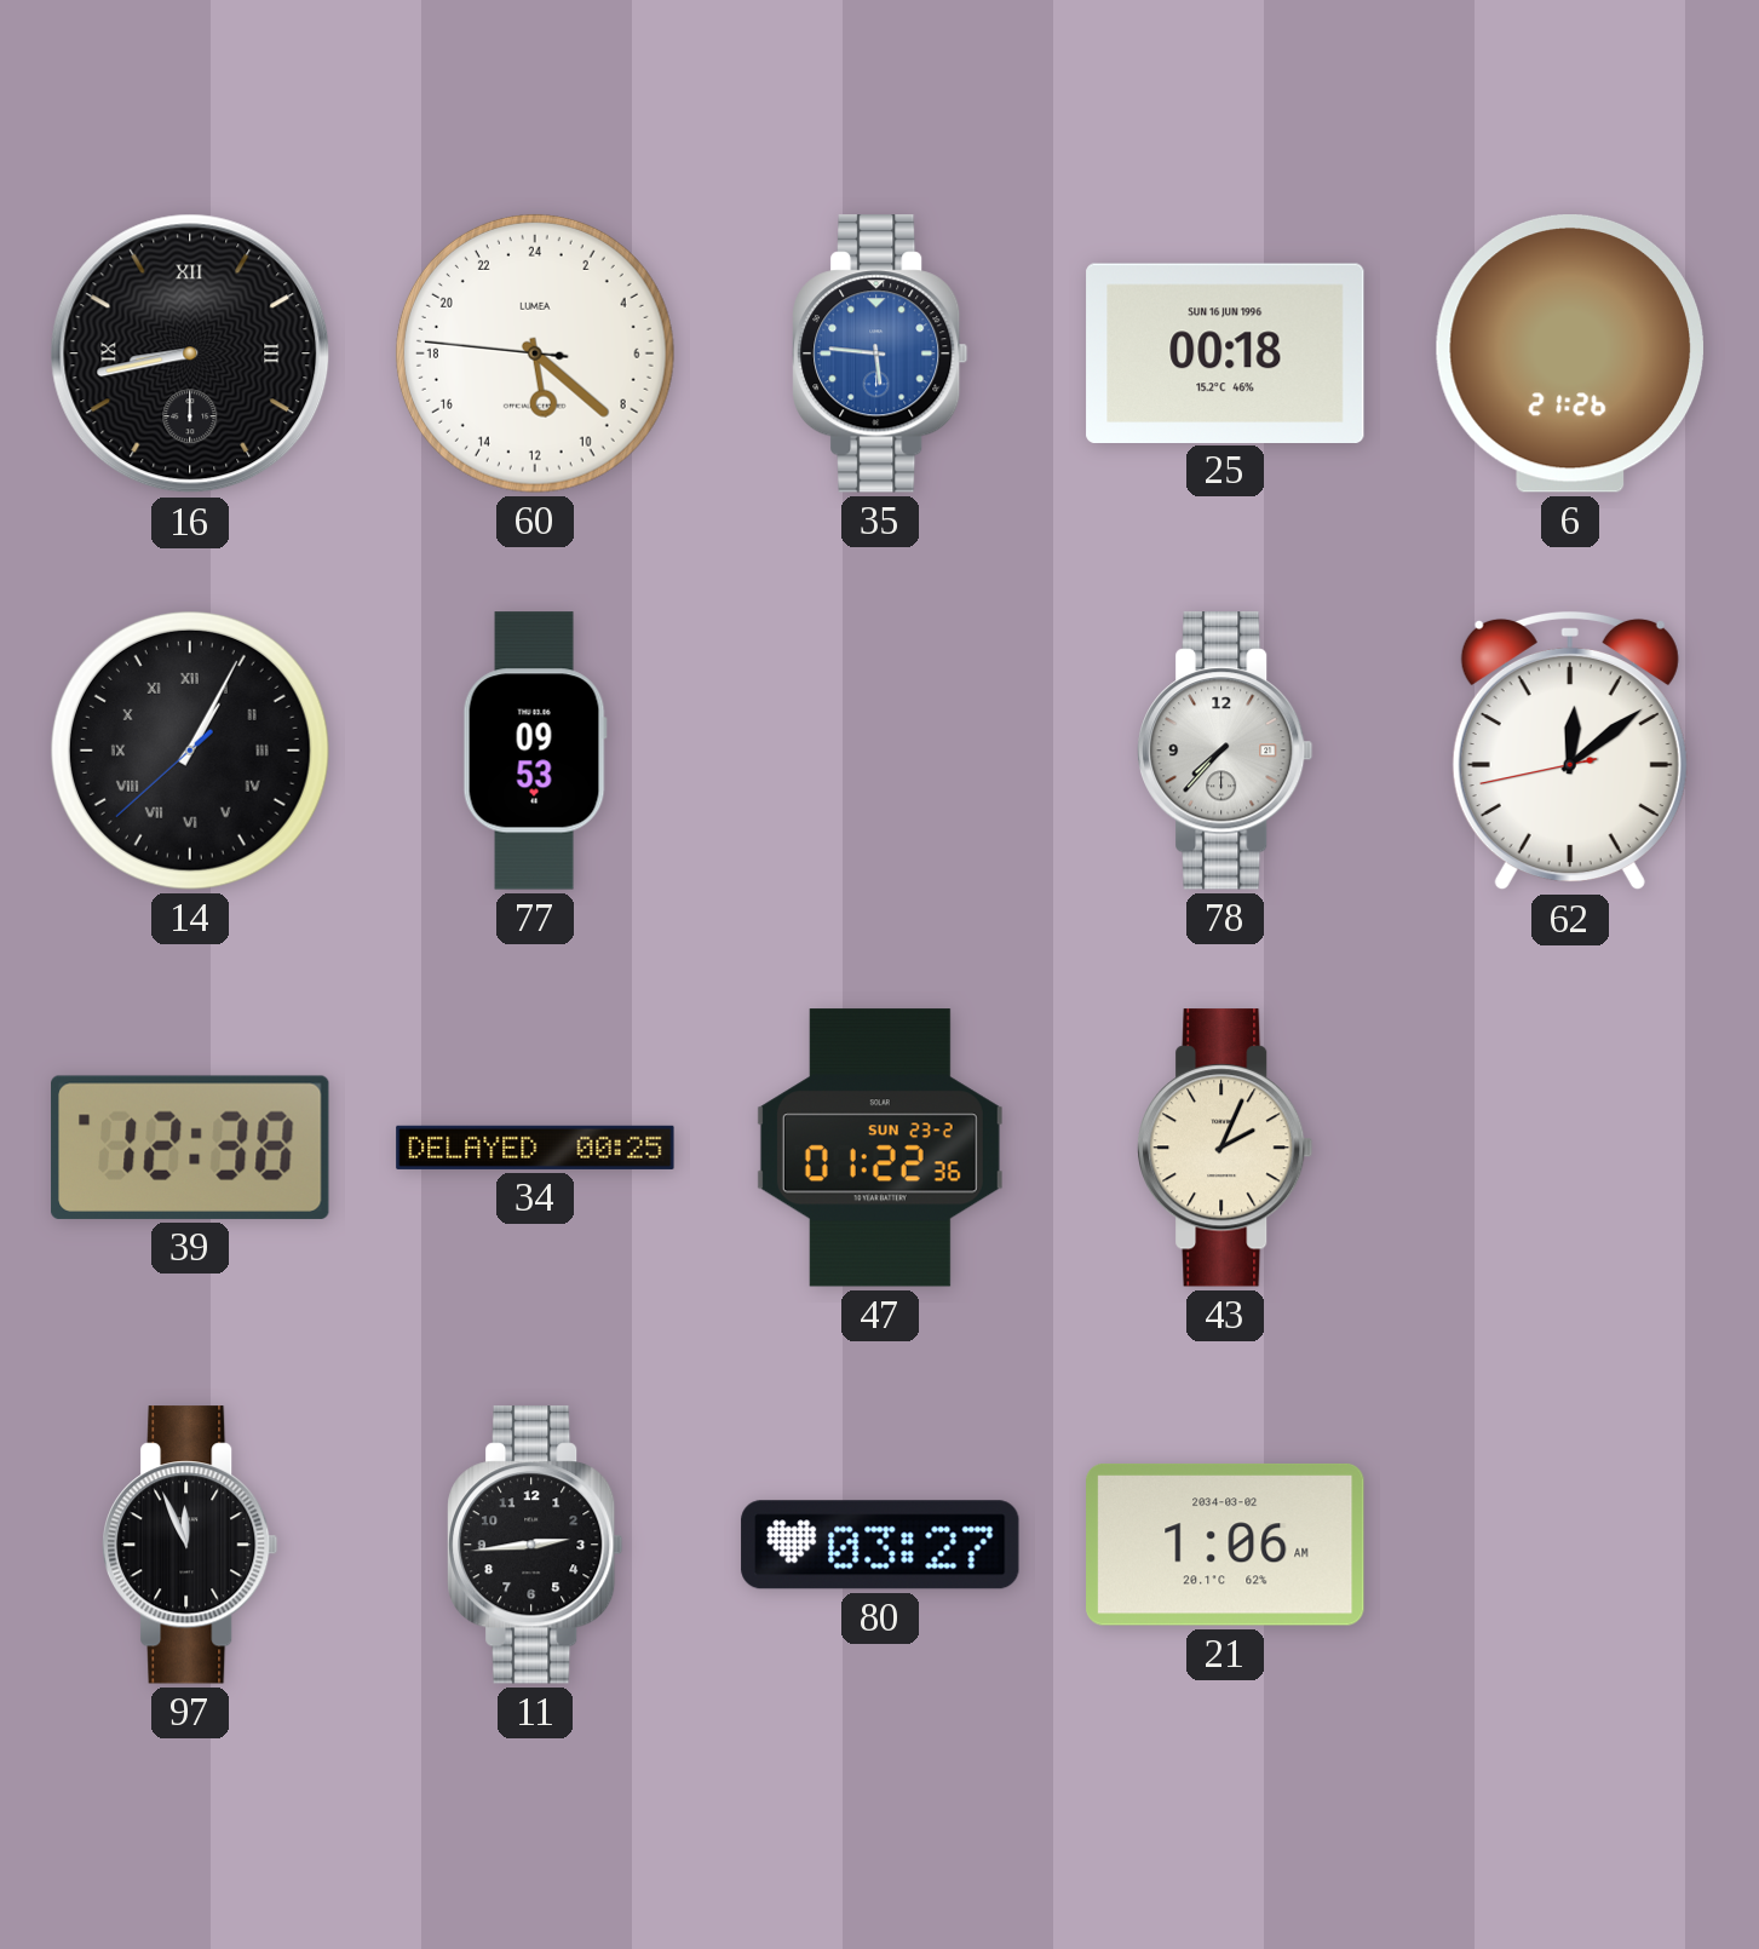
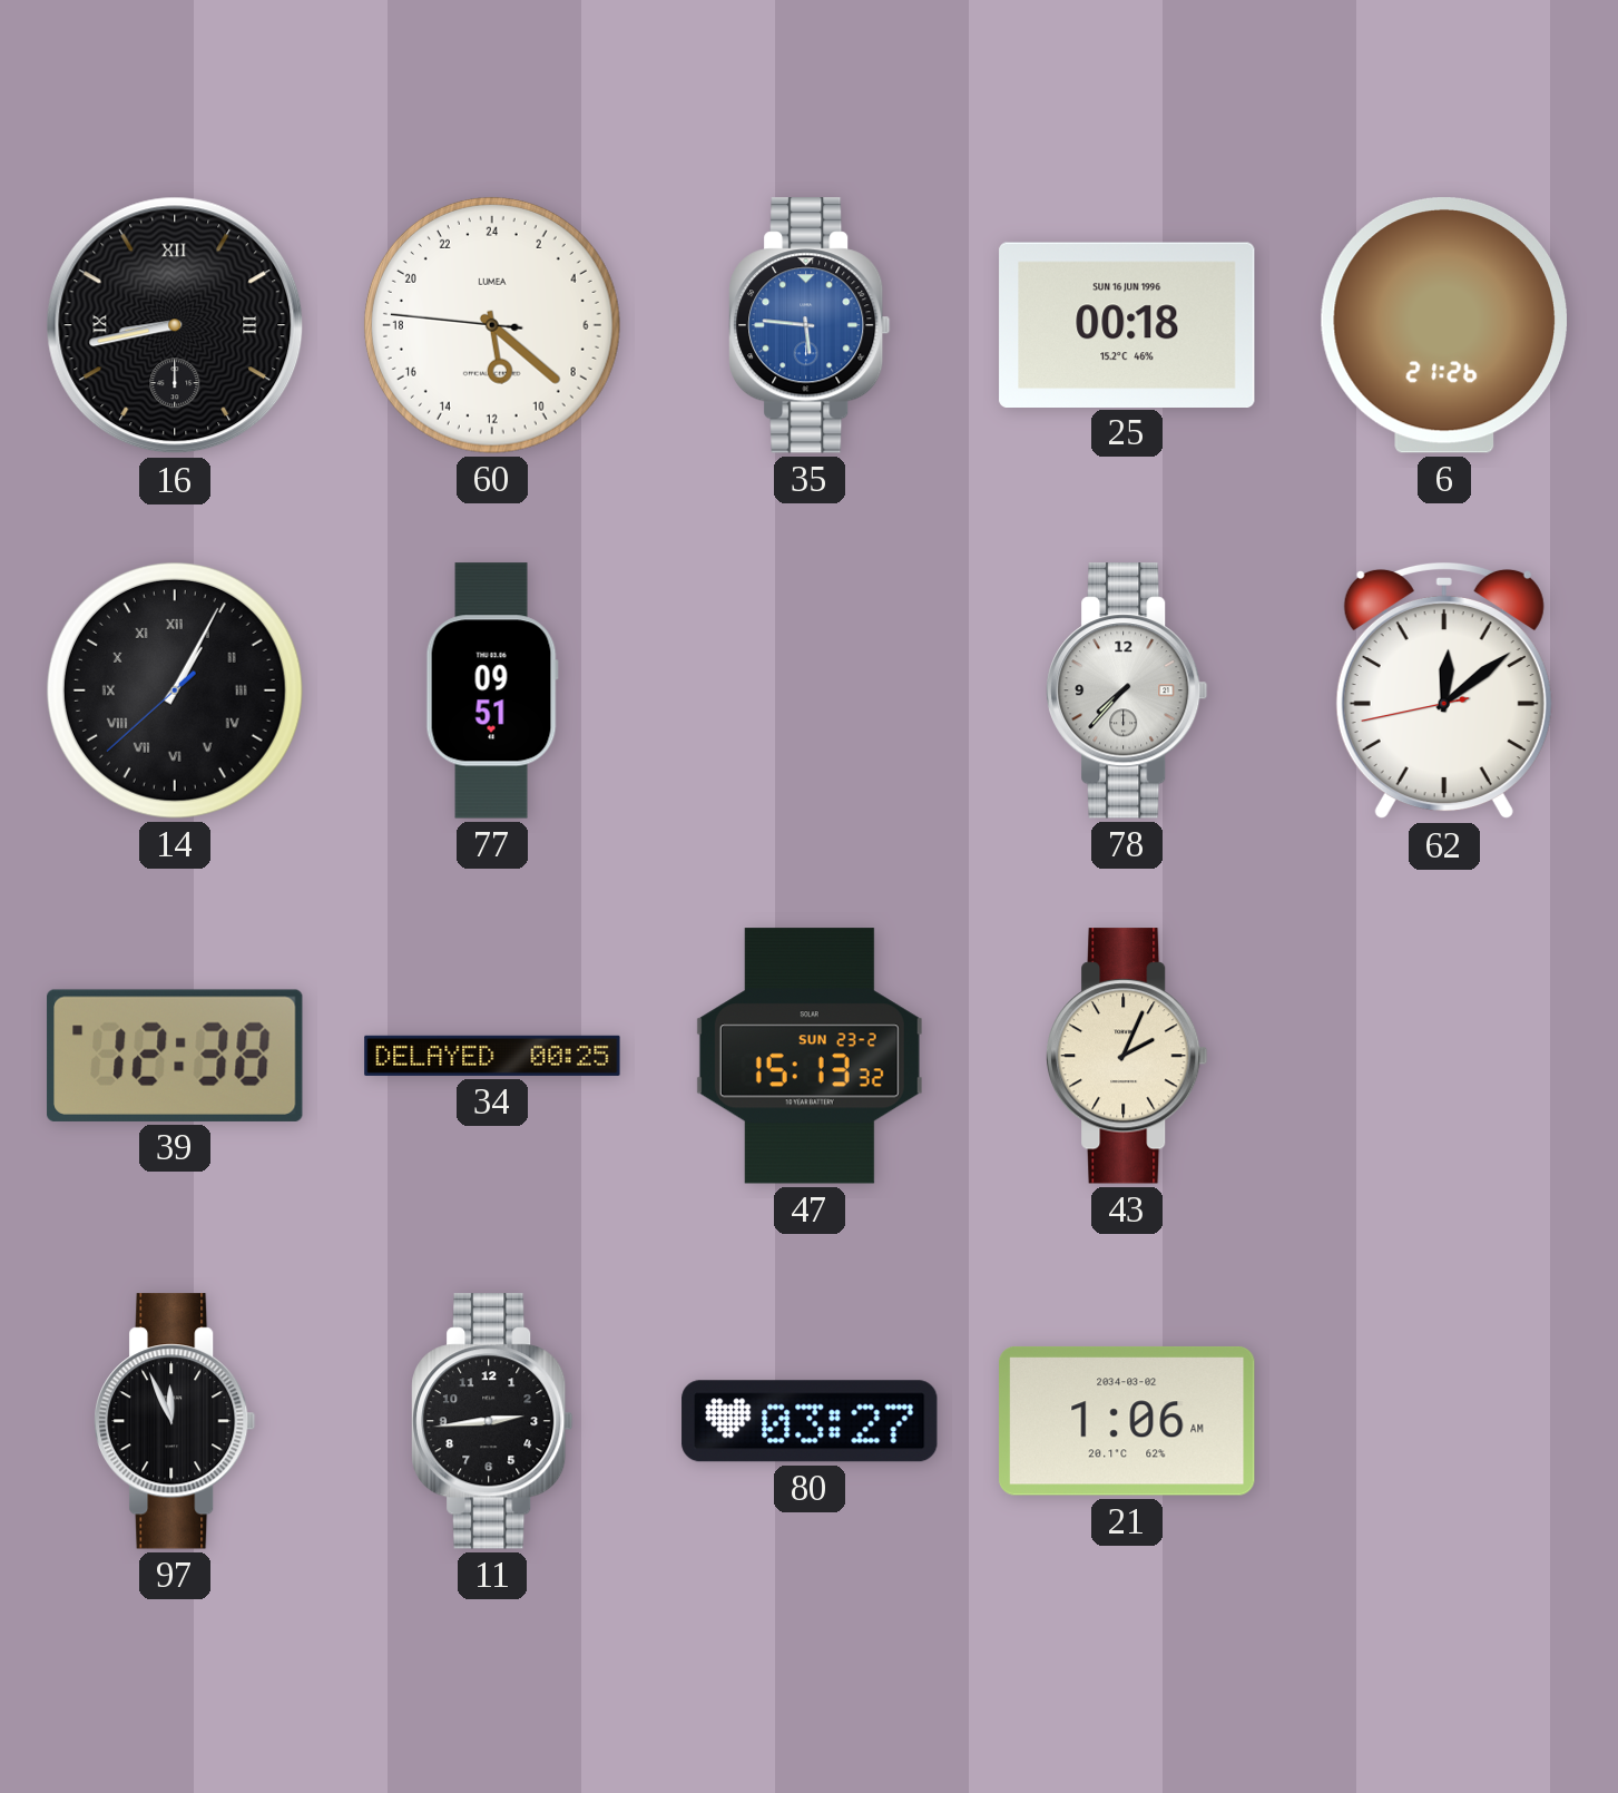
77: 09:53 -> 09:51
47: 01:22 -> 15:13
